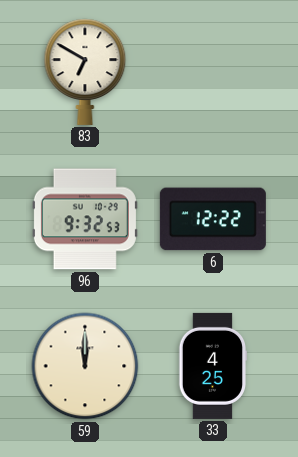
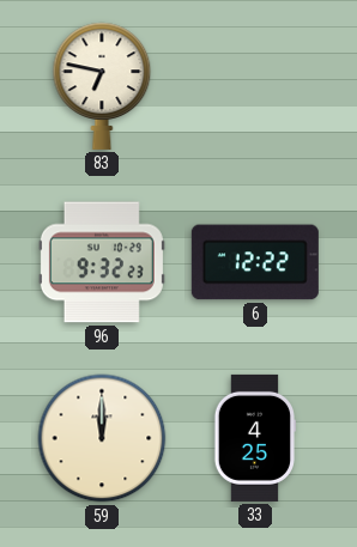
83: 6:50 -> 6:47
96: 9:32:53 -> 9:32:23
